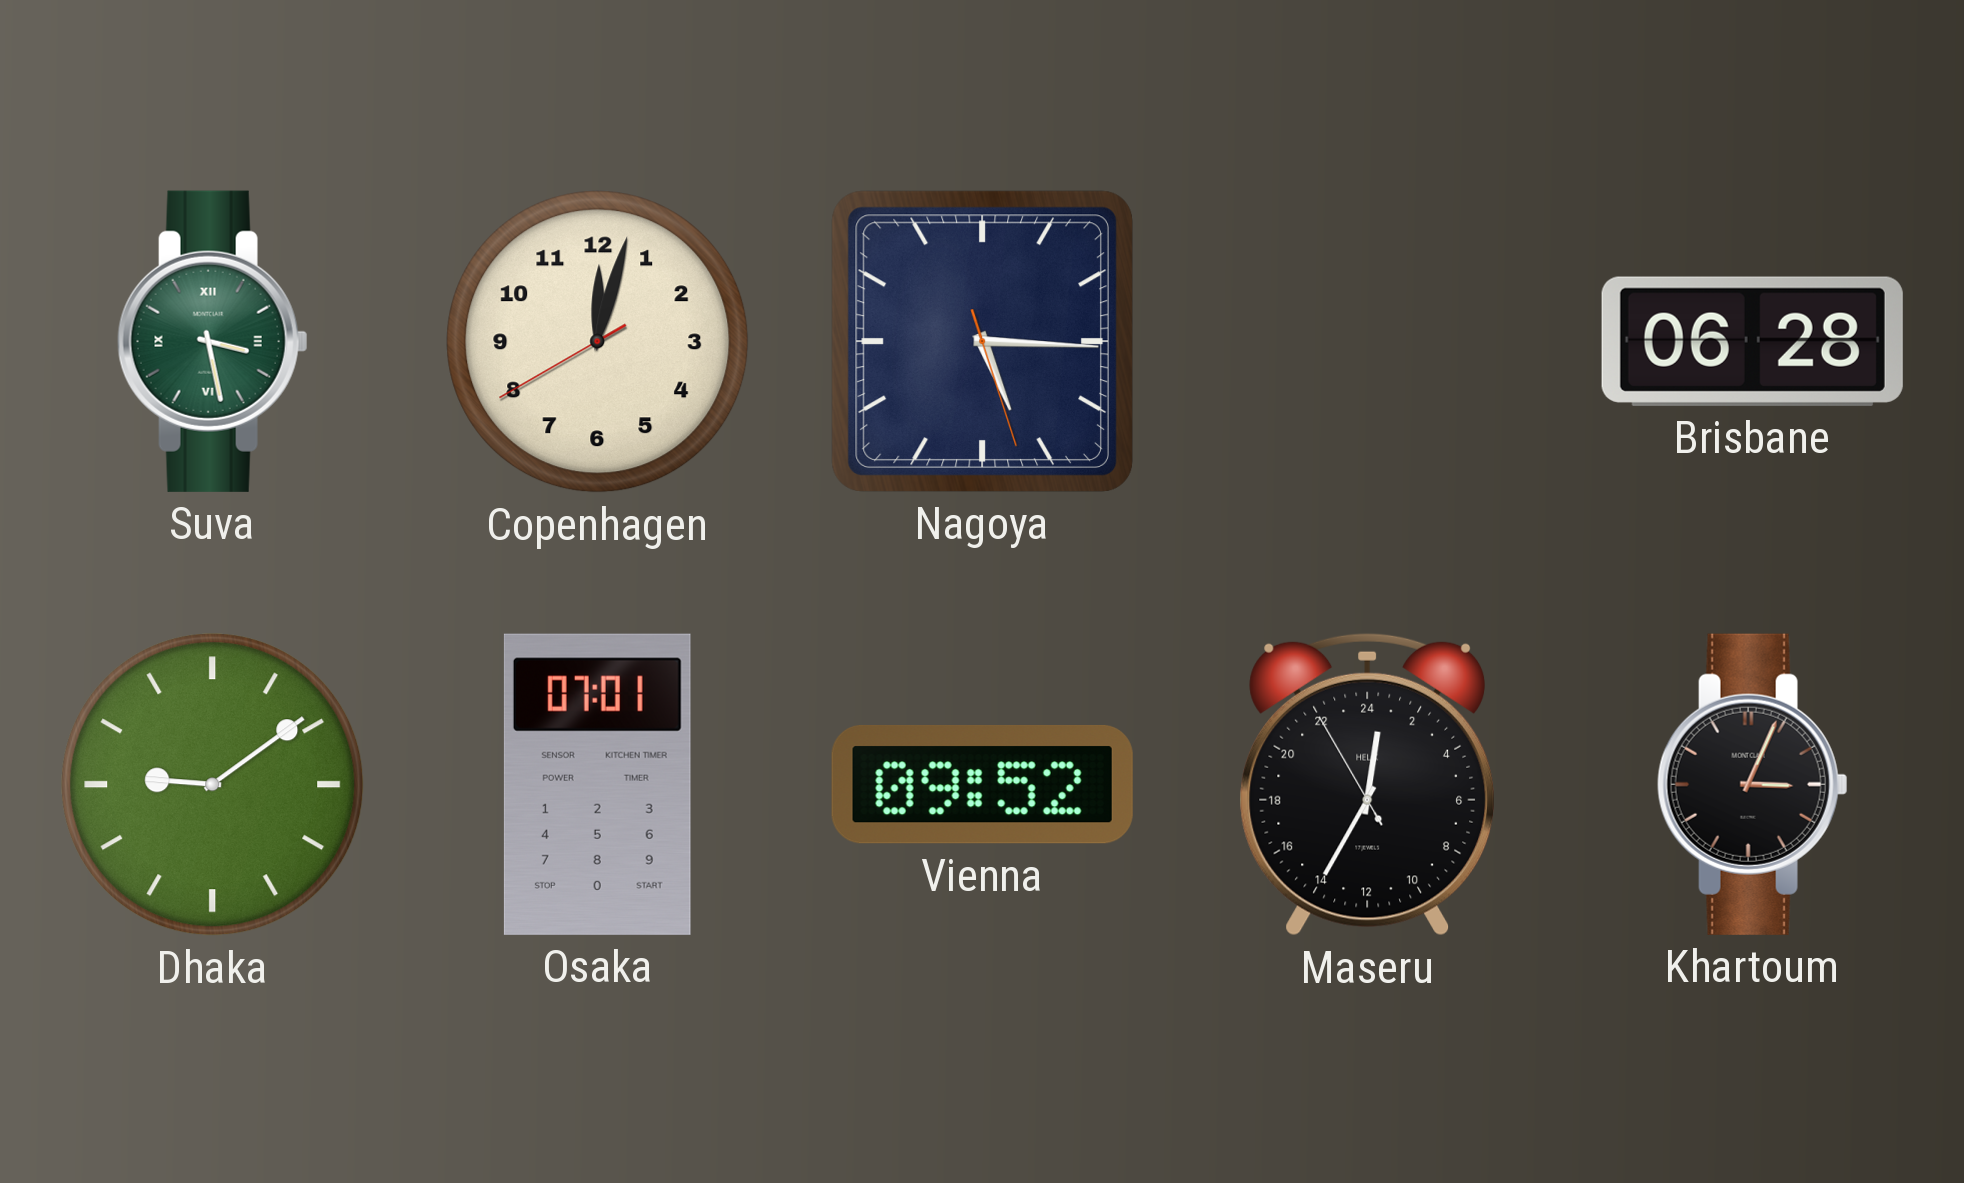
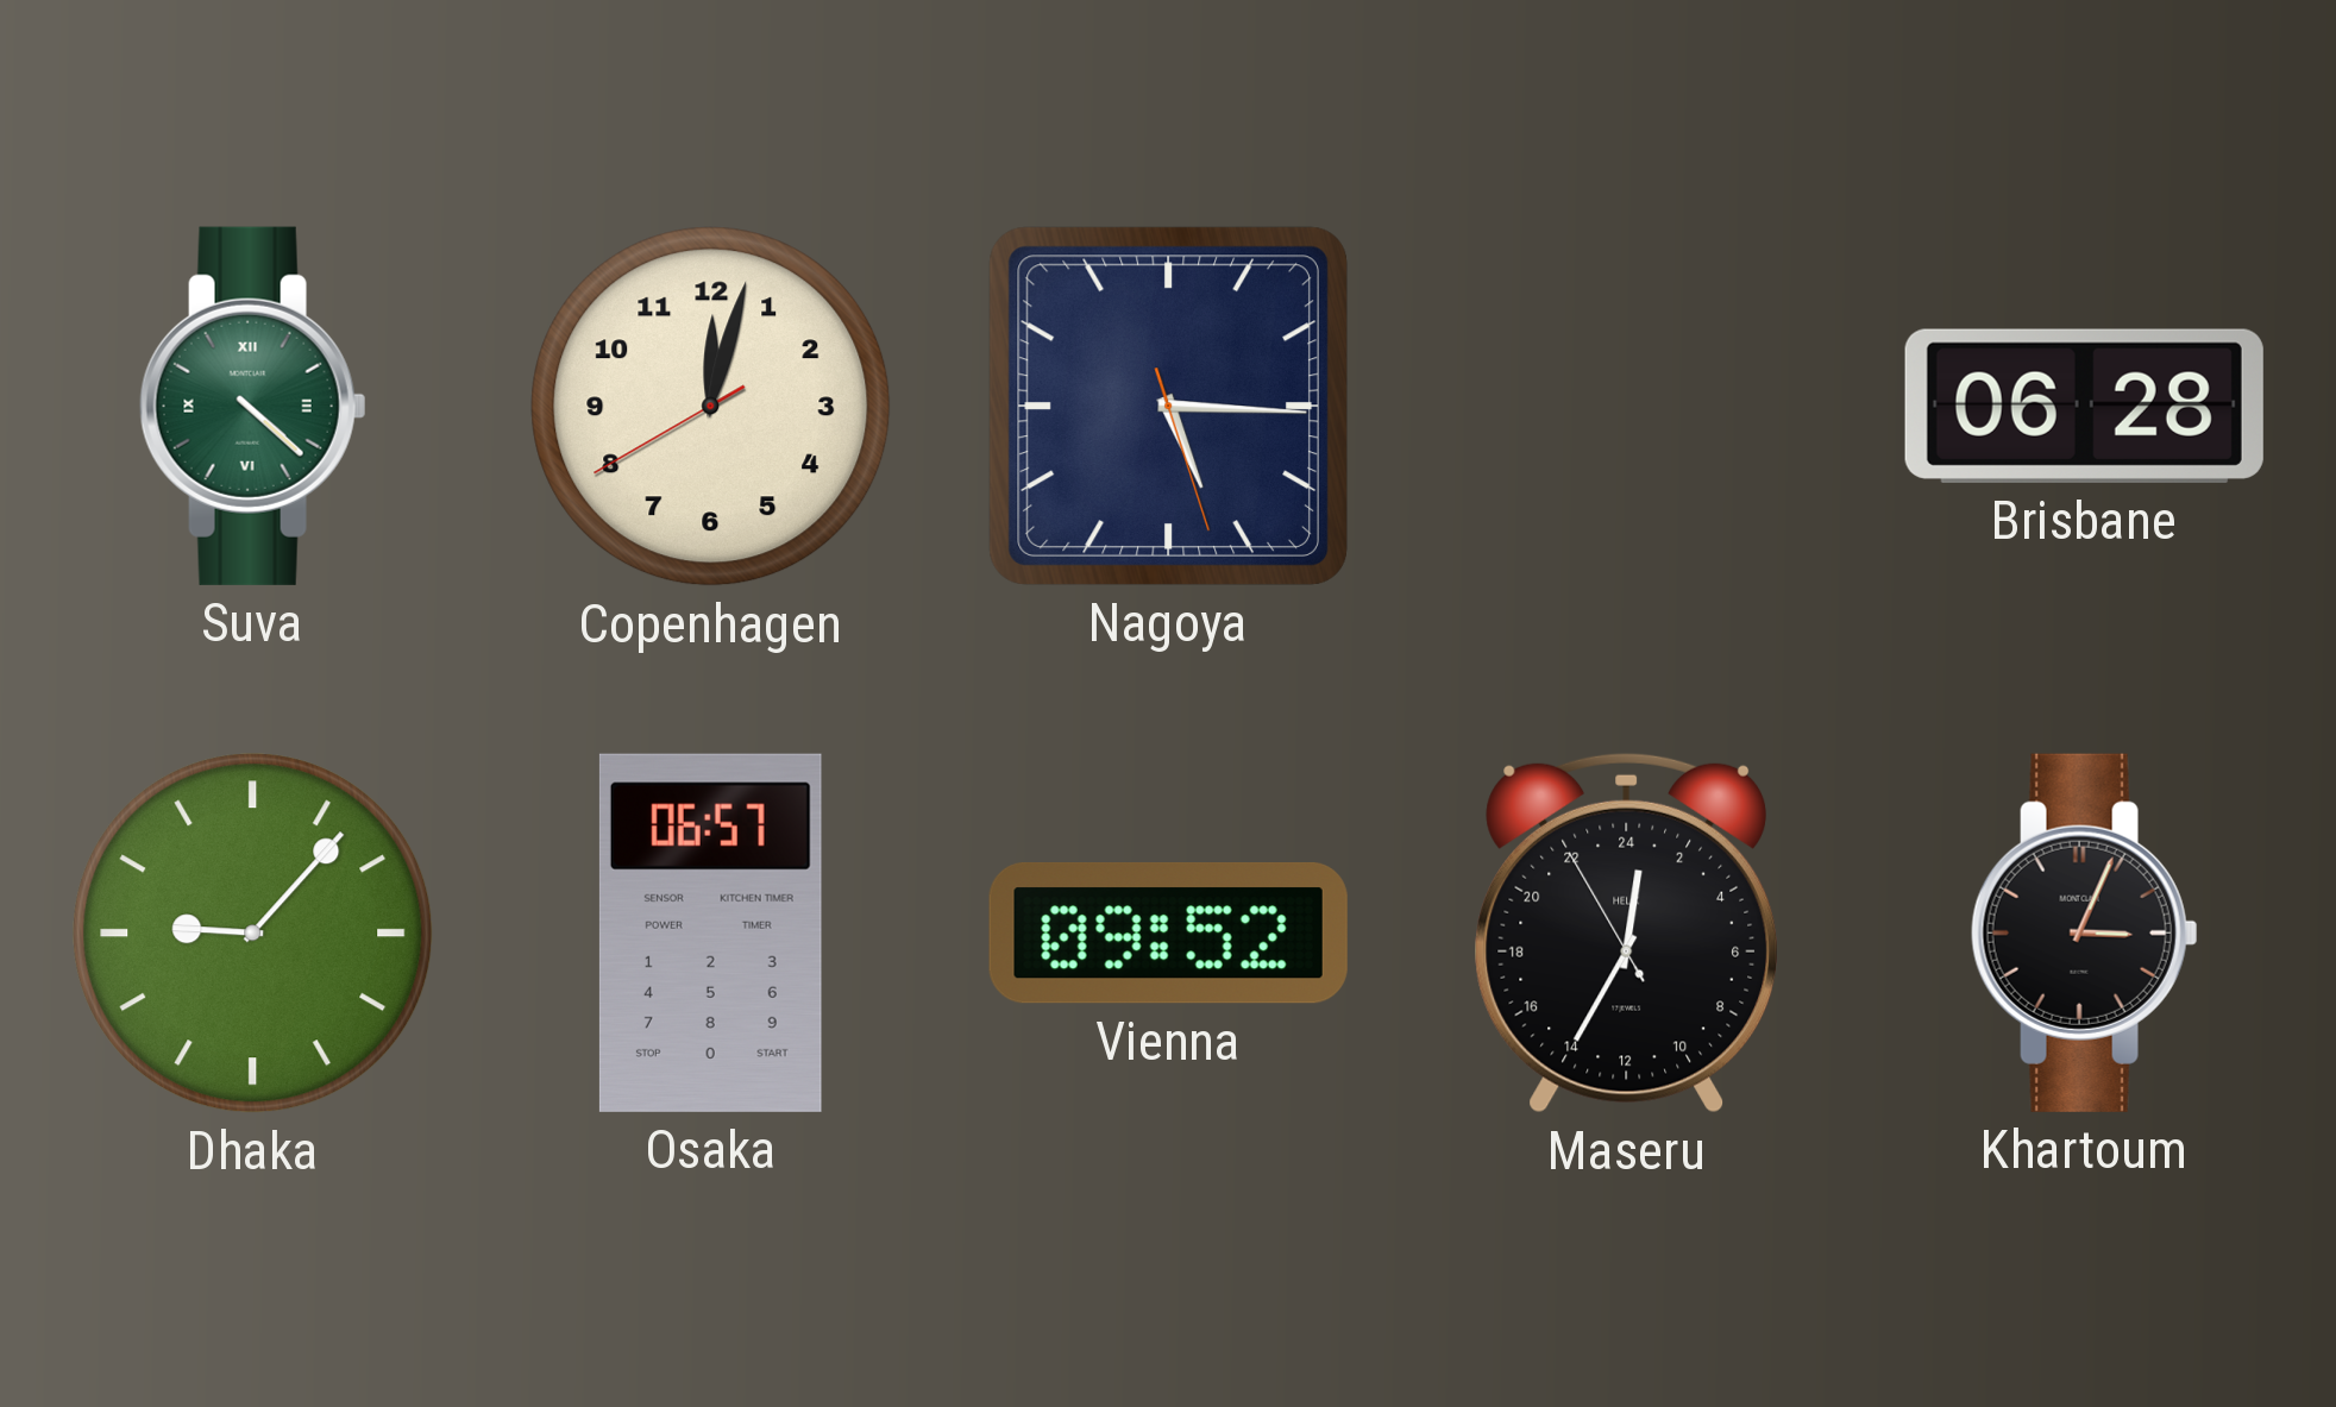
Suva: 3:28 -> 4:22
Dhaka: 9:09 -> 9:07
Osaka: 07:01 -> 06:57
